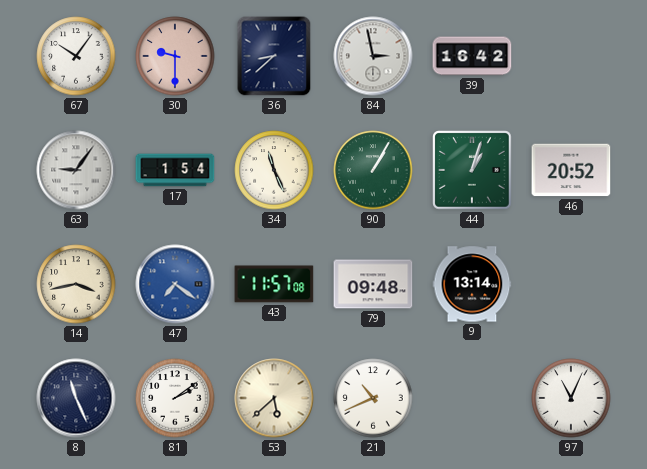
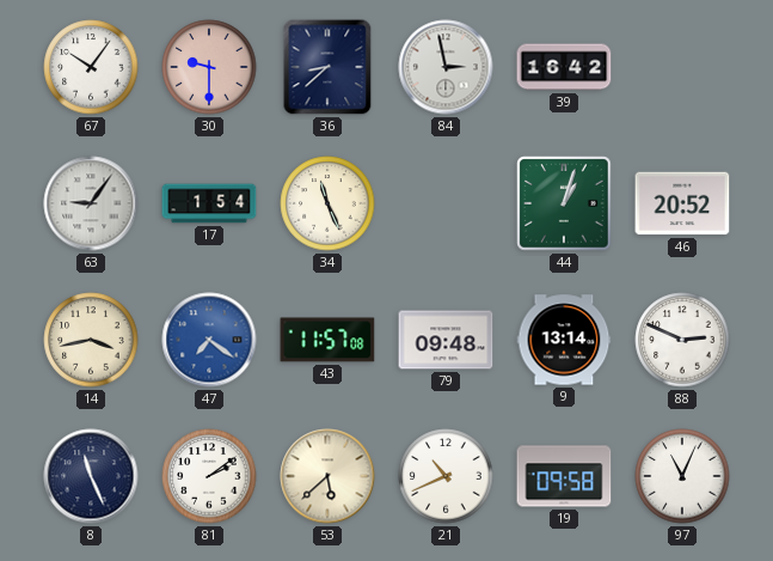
90: 1:05 -> none
88: none -> 2:49
19: none -> 09:58
